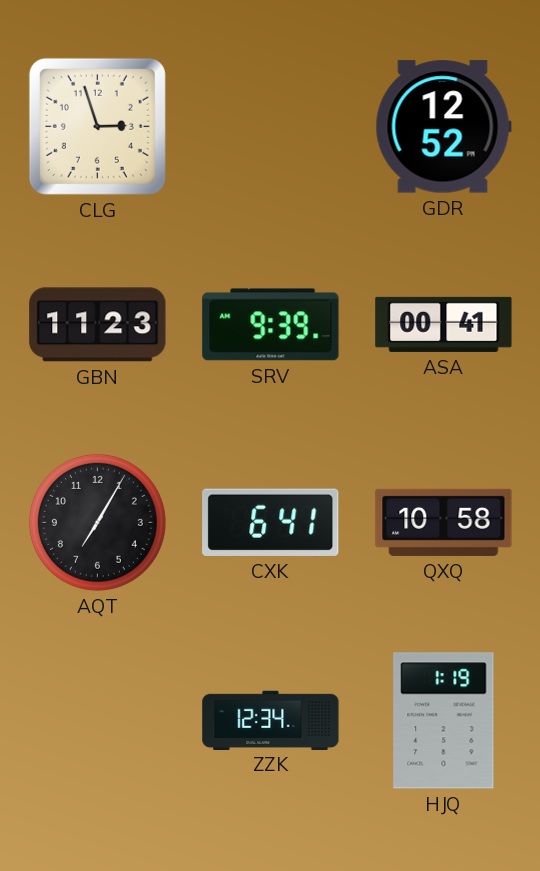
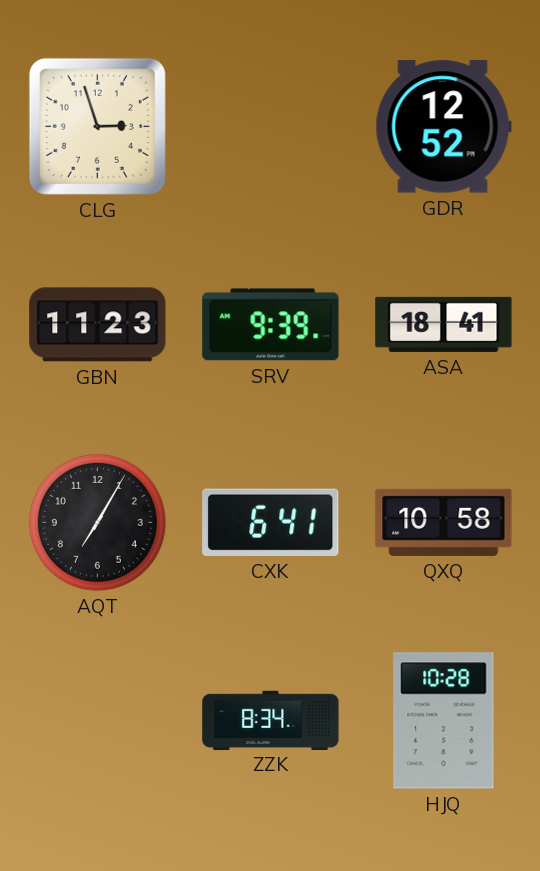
ASA: 00:41 -> 18:41
ZZK: 12:34 -> 8:34
HJQ: 1:19 -> 10:28
